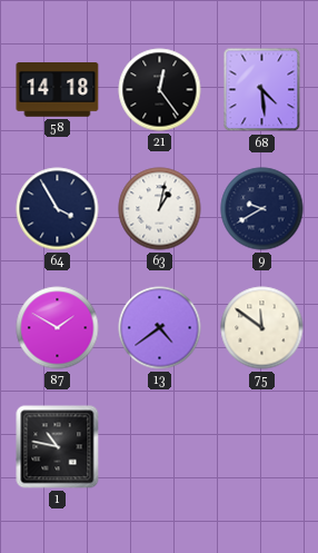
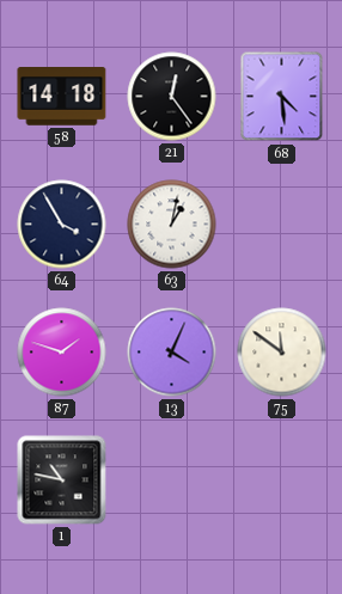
9: 9:40 -> none
87: 1:50 -> 1:48
13: 4:39 -> 4:04
